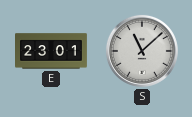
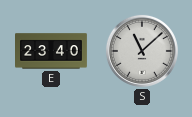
E: 23:01 -> 23:40
